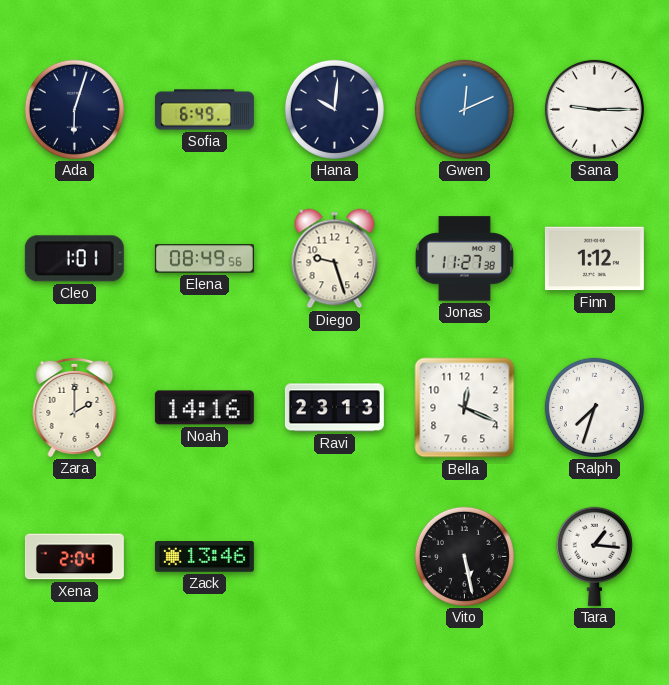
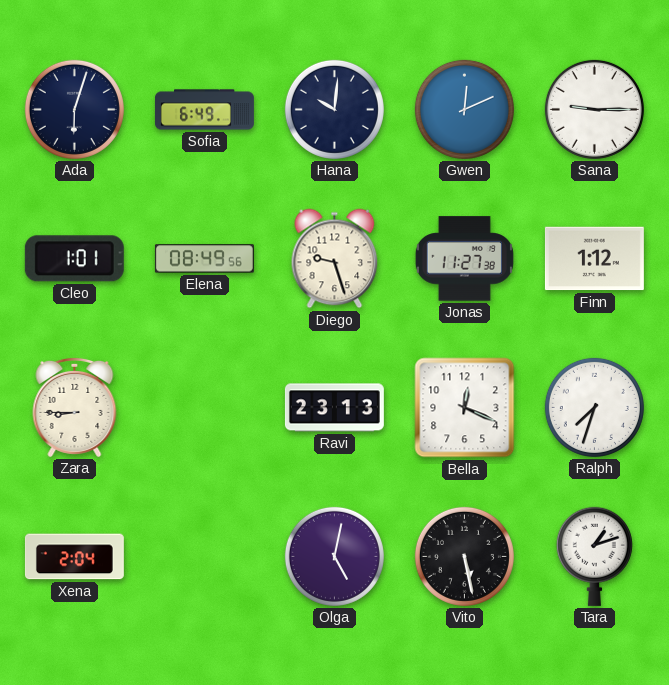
Zara: 2:00 -> 8:45
Noah: 14:16 -> none
Zack: 13:46 -> none
Olga: none -> 5:02
Tara: 1:16 -> 1:12
